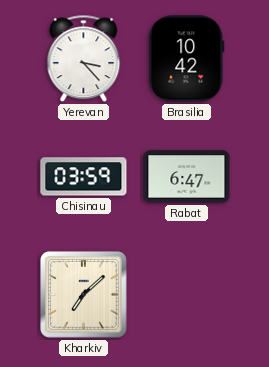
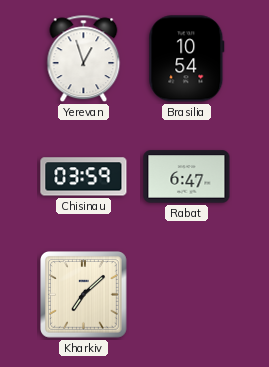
Yerevan: 3:23 -> 12:57
Brasilia: 10:42 -> 10:54
